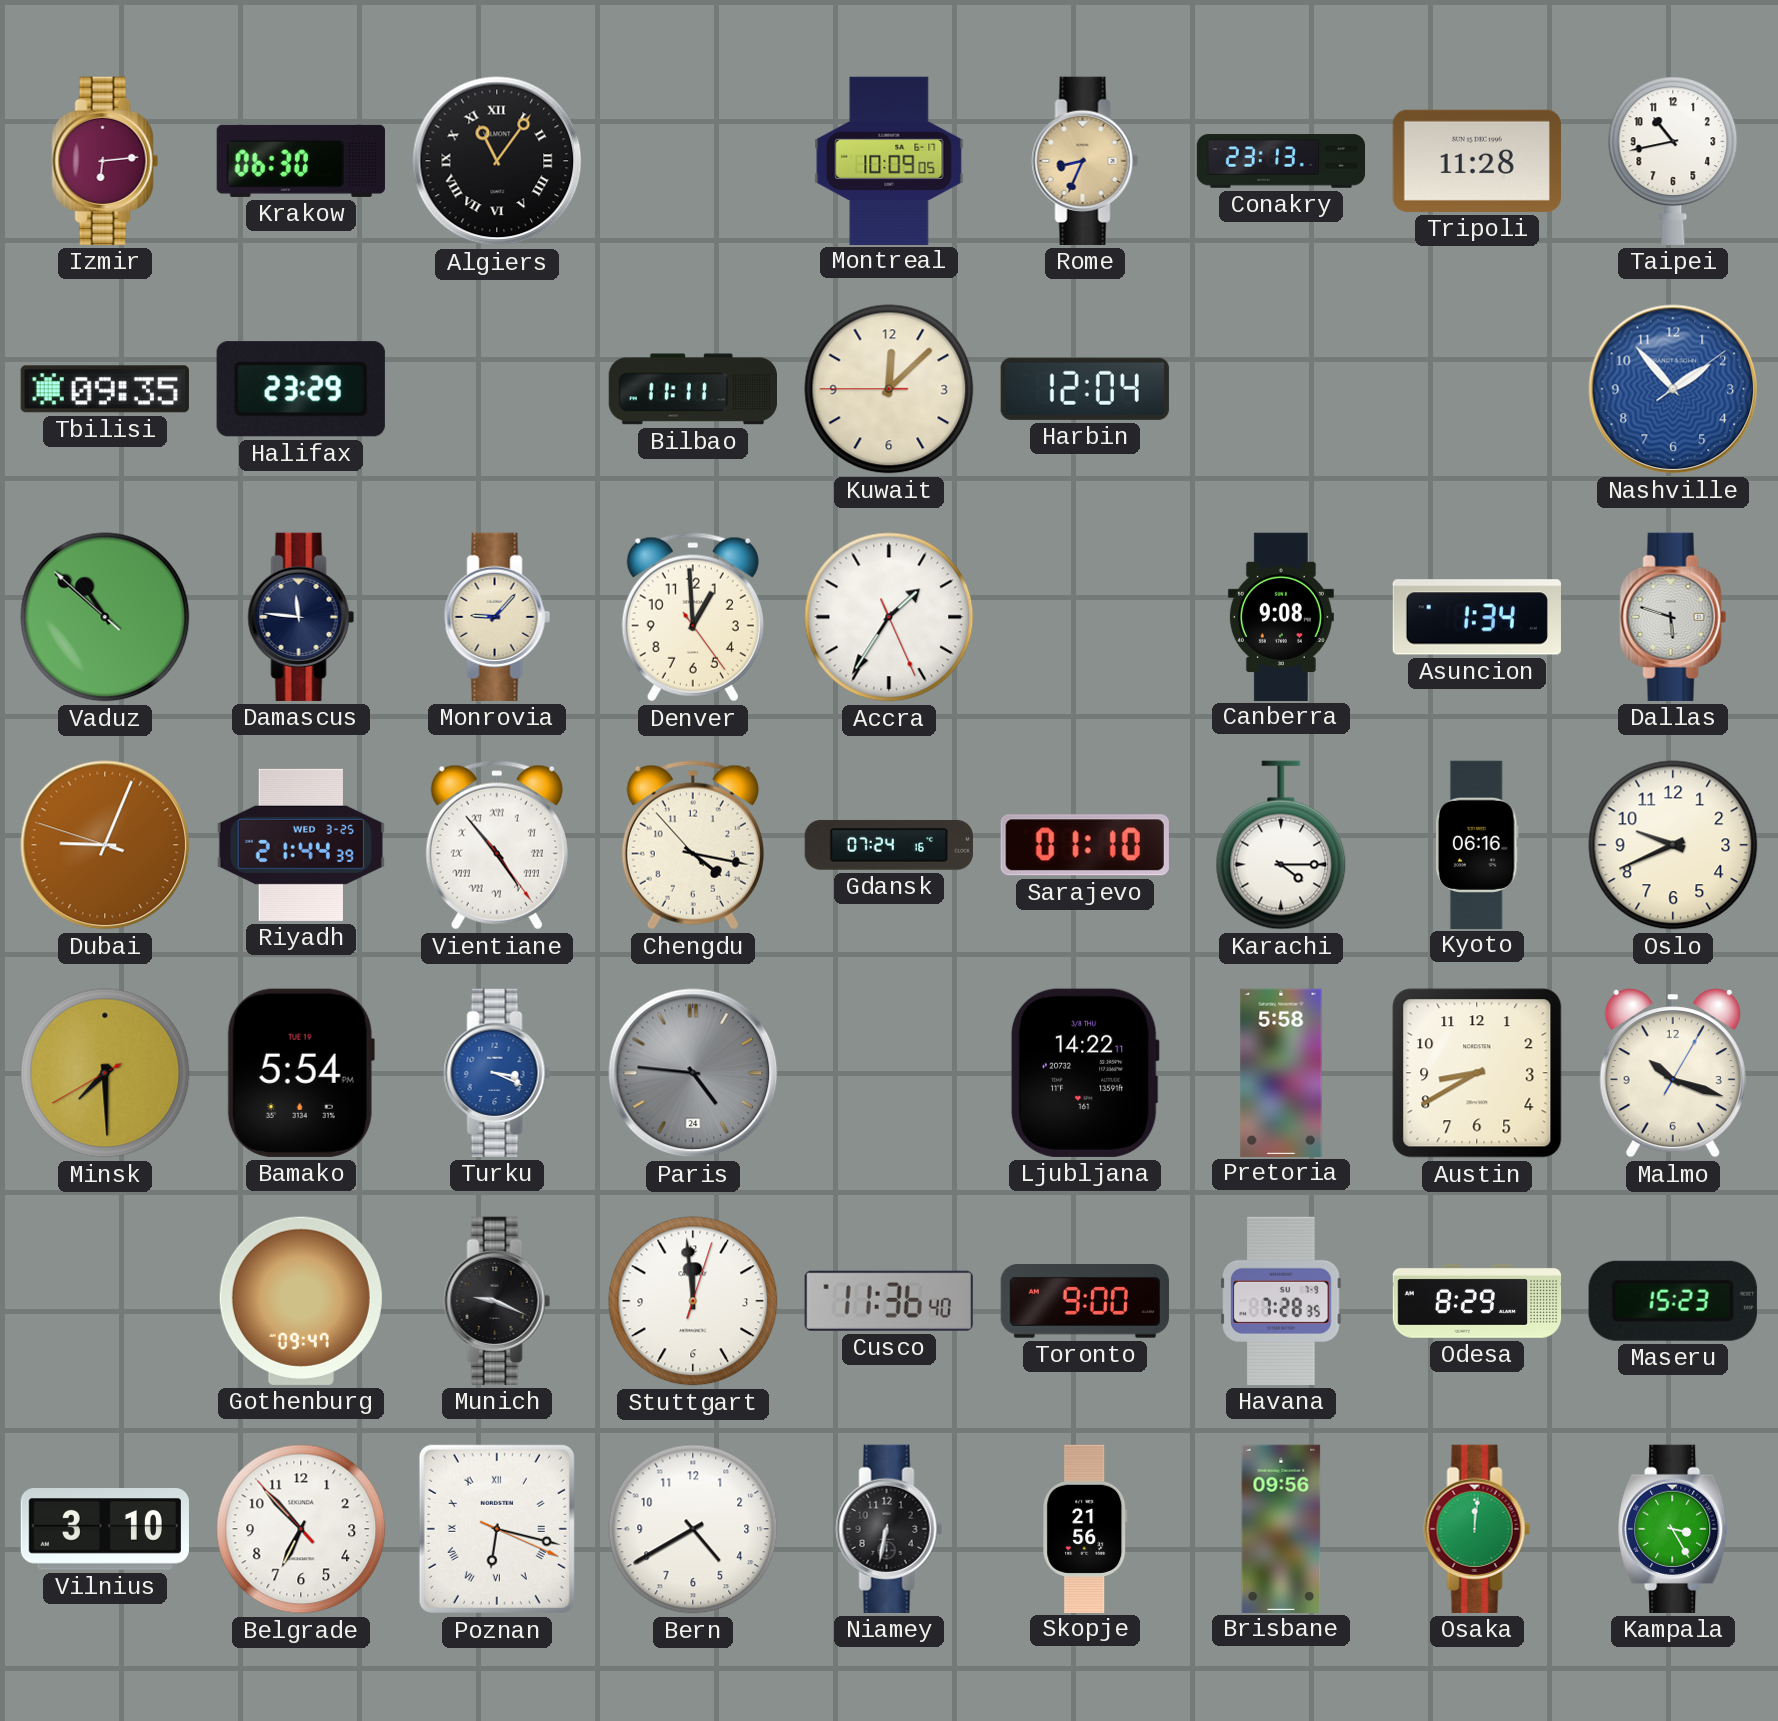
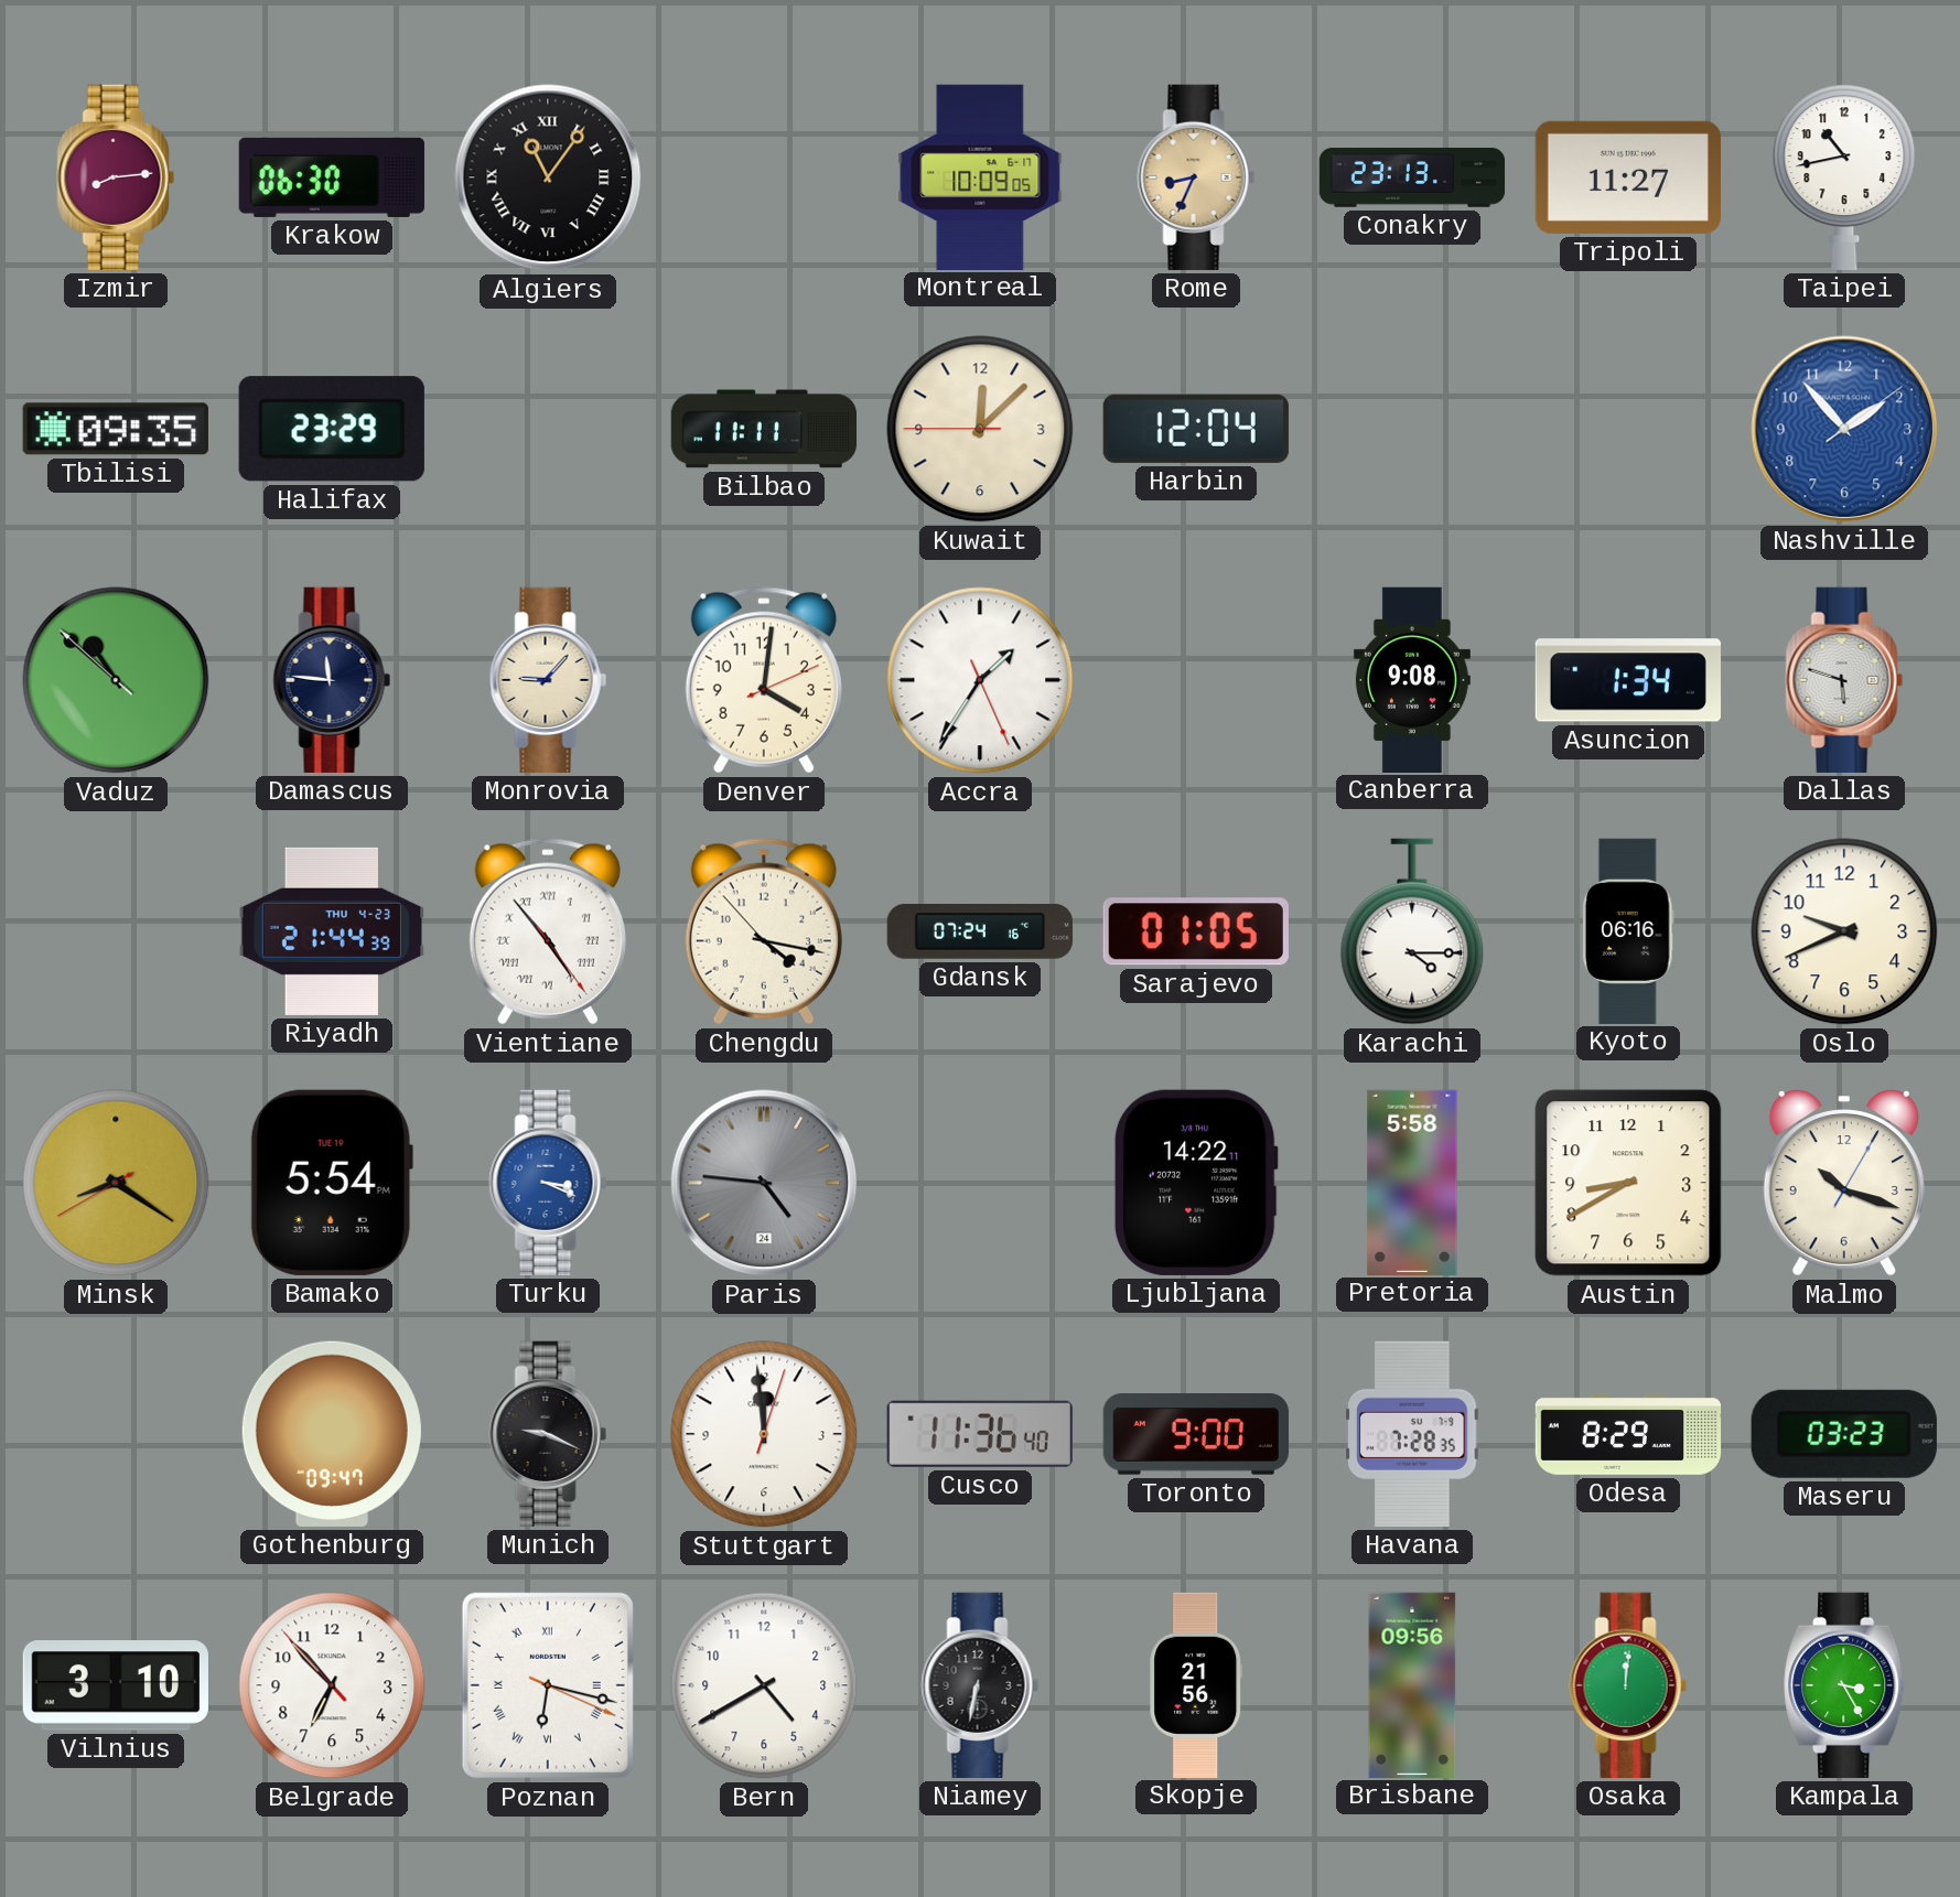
Izmir: 6:14 -> 8:14
Tripoli: 11:28 -> 11:27
Denver: 12:59 -> 4:01
Dubai: 9:03 -> none
Riyadh date: WED 3-25 -> THU 4-23
Sarajevo: 01:10 -> 01:05
Minsk: 7:29 -> 8:20
Maseru: 15:23 -> 03:23
